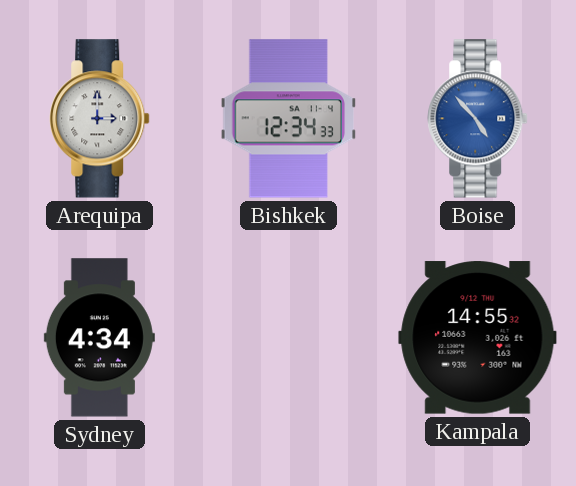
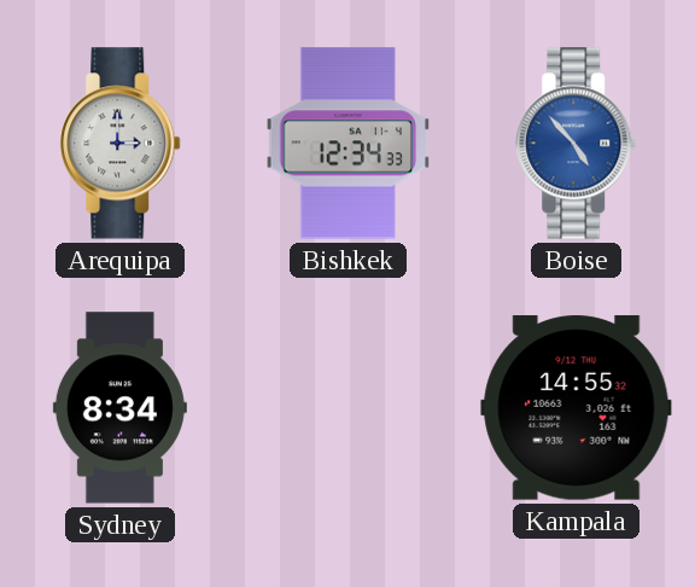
Sydney: 4:34 -> 8:34
